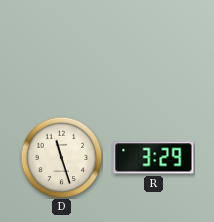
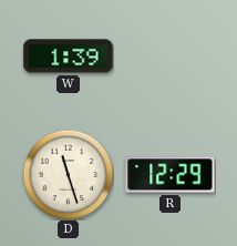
W: none -> 1:39
R: 3:29 -> 12:29
